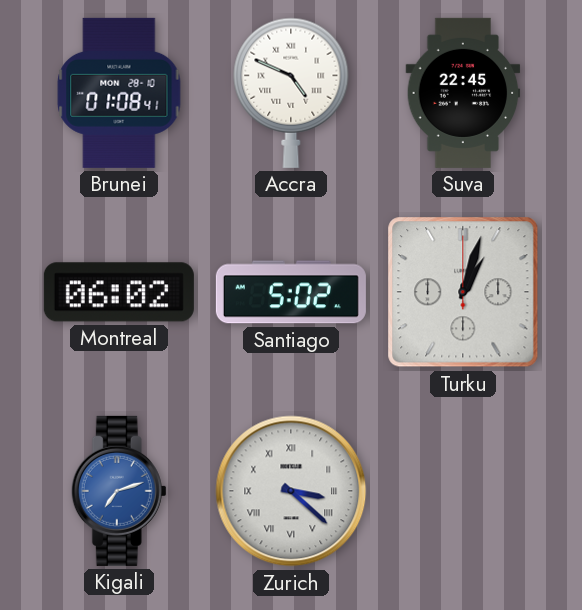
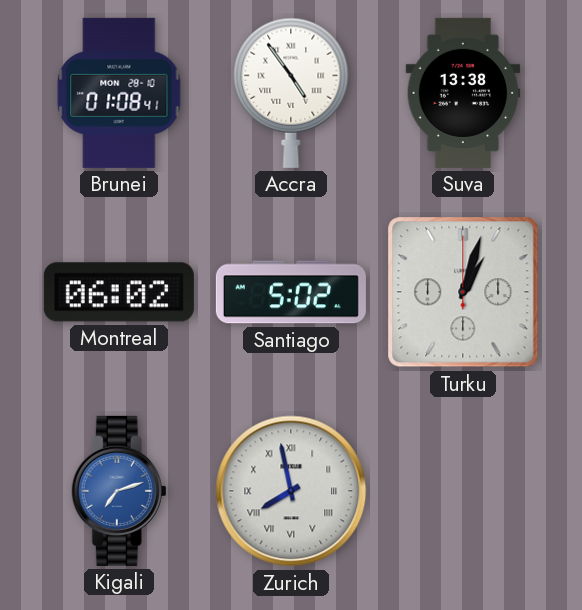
Accra: 4:49 -> 4:54
Suva: 22:45 -> 13:38
Zurich: 3:22 -> 7:58
